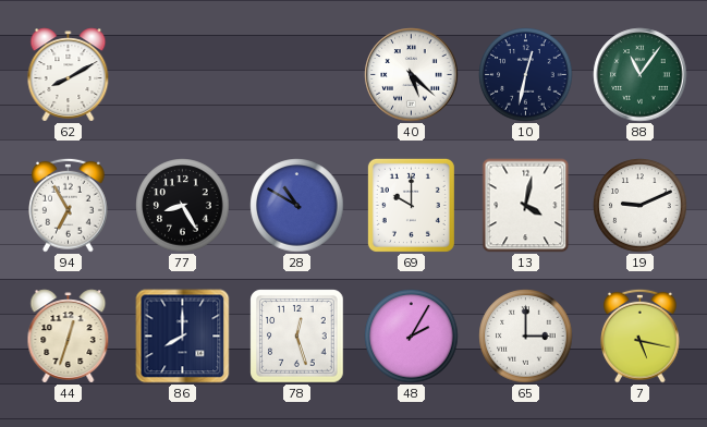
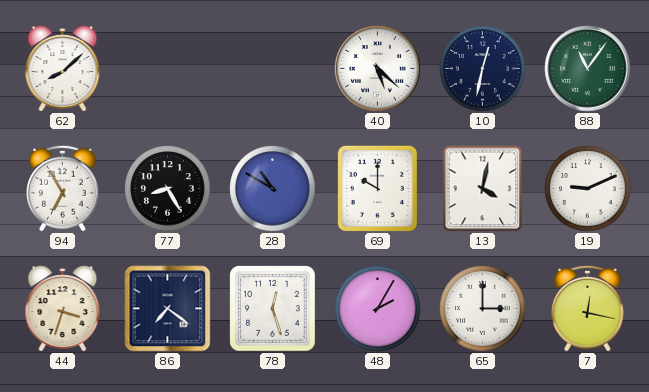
62: 8:10 -> 8:08
44: 12:33 -> 3:33
86: 8:00 -> 7:21
7: 5:17 -> 12:17
